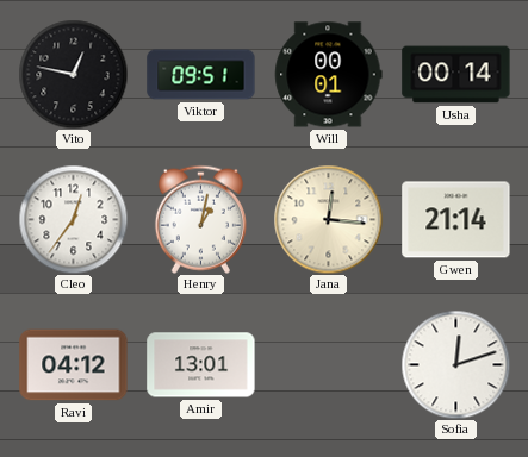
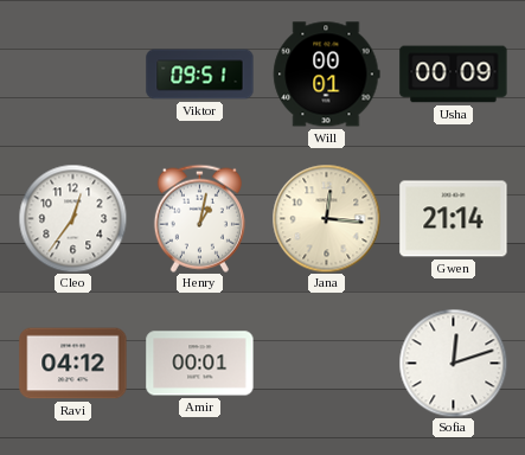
Vito: 12:47 -> none
Usha: 00:14 -> 00:09
Amir: 13:01 -> 00:01
